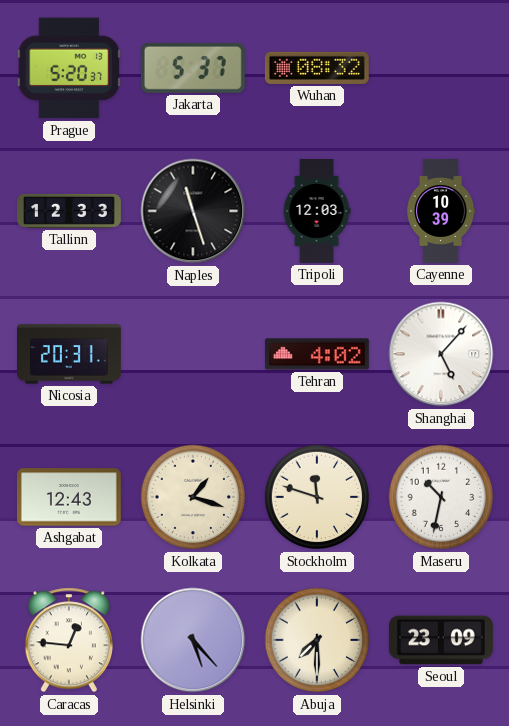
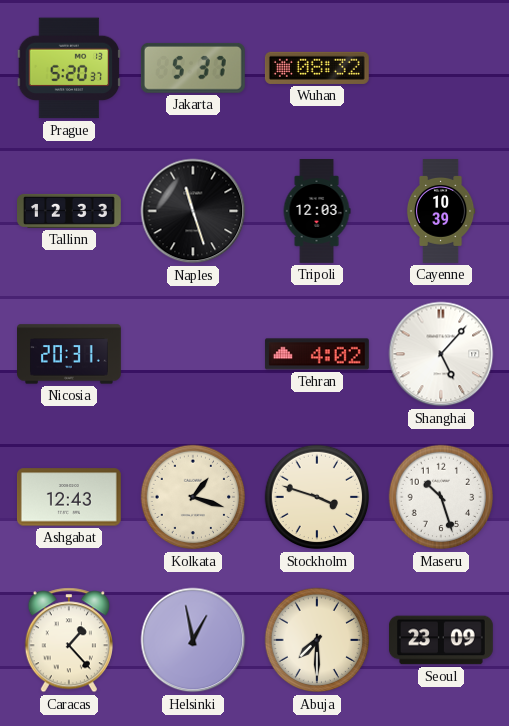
Stockholm: 11:48 -> 3:48
Maseru: 10:32 -> 10:27
Caracas: 12:46 -> 1:23
Helsinki: 5:23 -> 12:58
